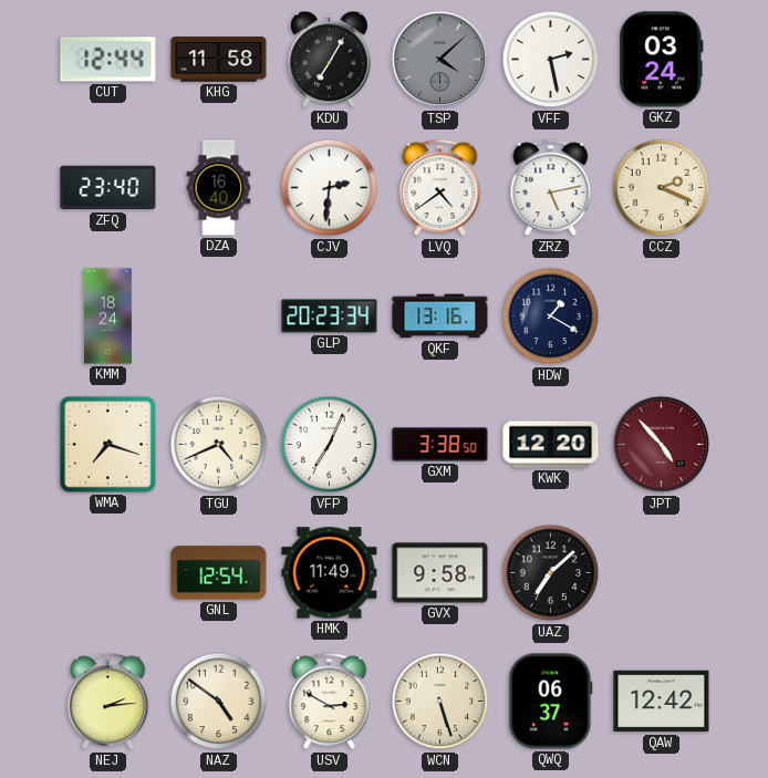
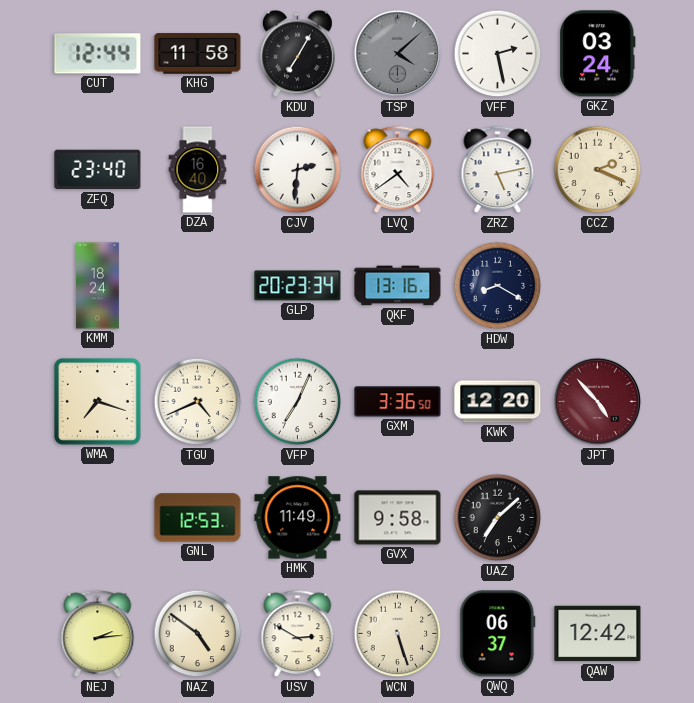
HDW: 1:20 -> 8:20
GXM: 3:38 -> 3:36
GNL: 12:54 -> 12:53
